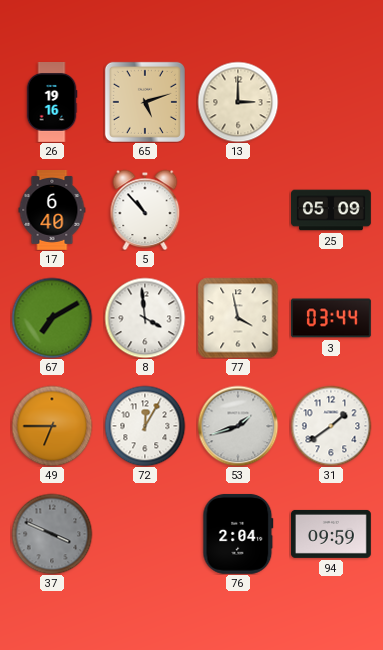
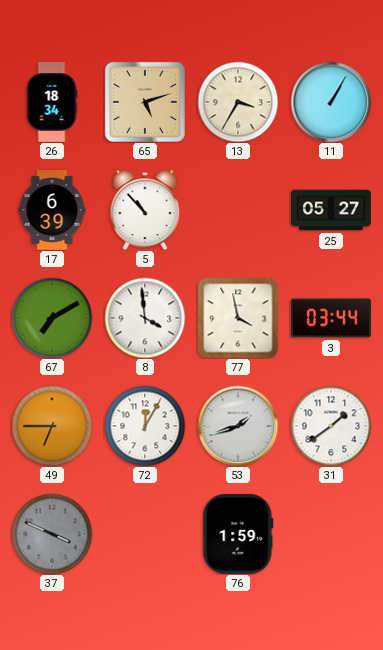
26: 19:16 -> 18:34
13: 3:00 -> 3:35
11: none -> 1:05
17: 6:40 -> 6:39
25: 05:09 -> 05:27
76: 2:04 -> 1:59
94: 09:59 -> none
